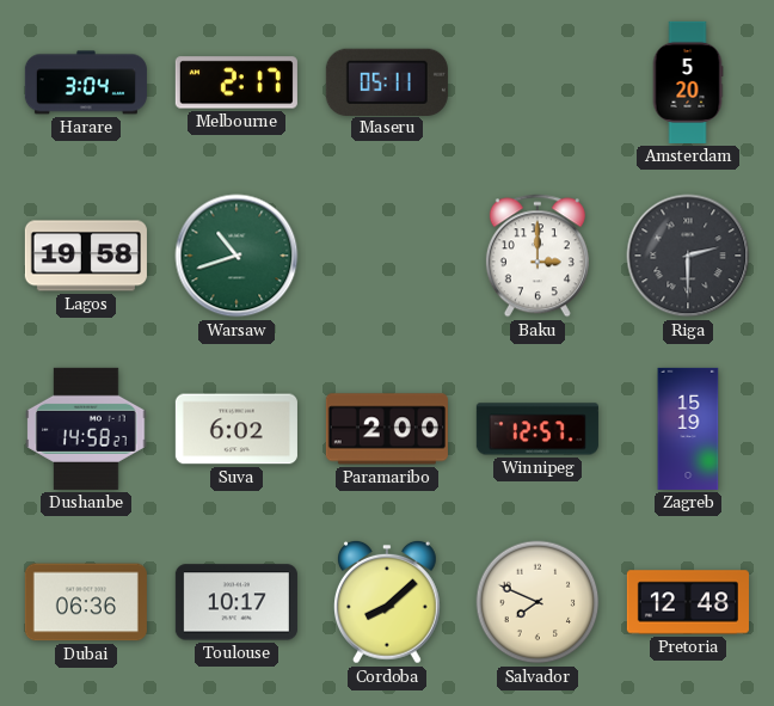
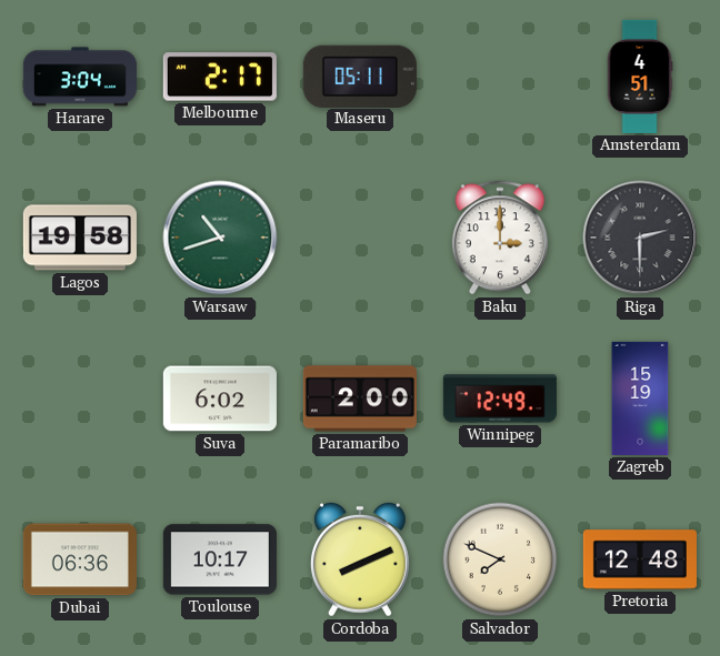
Amsterdam: 5:20 -> 4:51
Dushanbe: 14:58 -> none
Winnipeg: 12:57 -> 12:49
Cordoba: 8:08 -> 8:11
